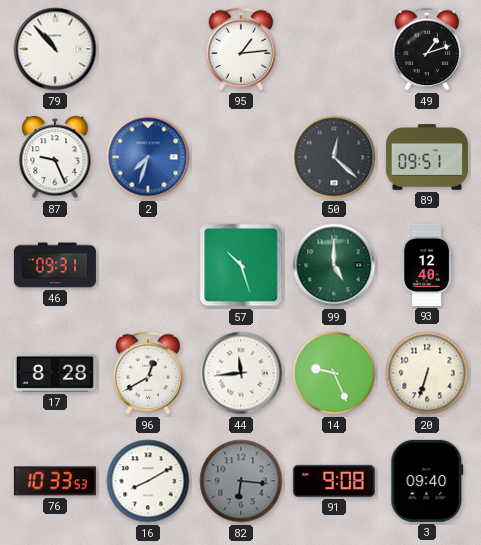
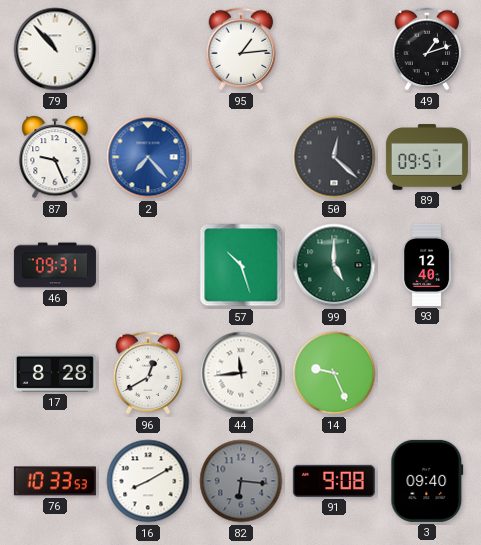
2: 7:33 -> 7:23
20: 6:33 -> none
